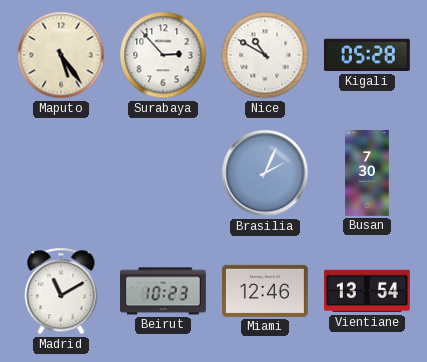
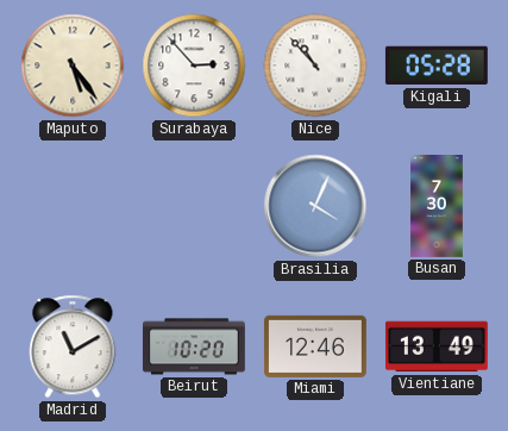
Nice: 10:50 -> 10:53
Brasilia: 2:04 -> 4:04
Beirut: 10:23 -> 10:20
Vientiane: 13:54 -> 13:49
